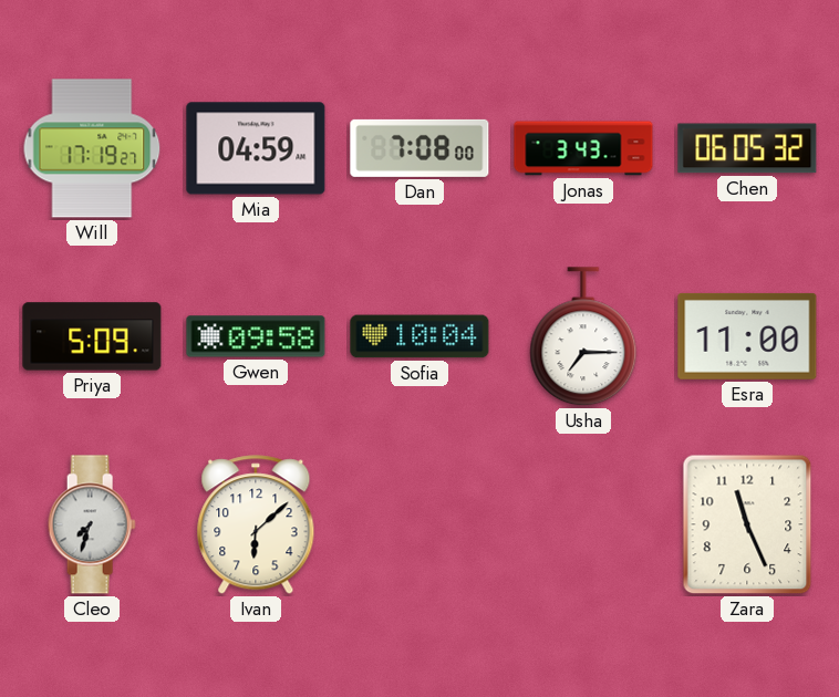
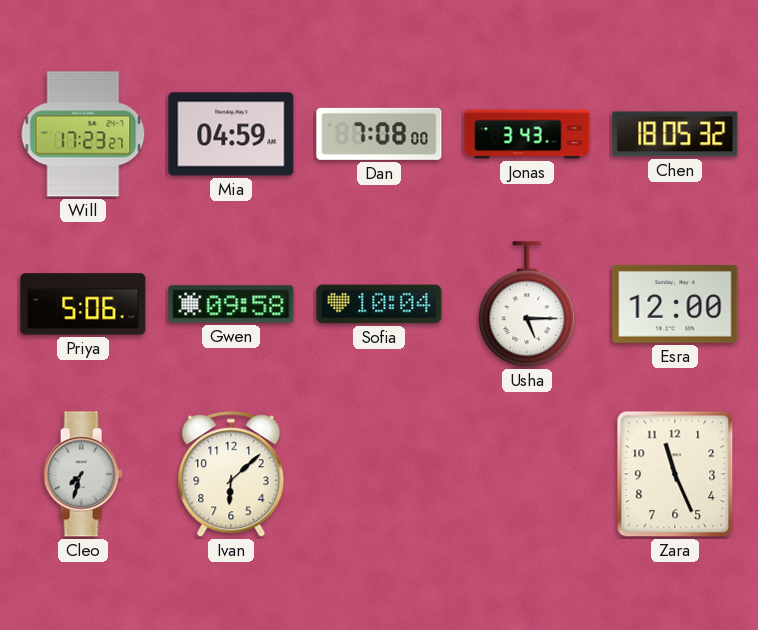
Will: 17:19 -> 17:23
Chen: 06:05 -> 18:05
Priya: 5:09 -> 5:06
Usha: 7:15 -> 5:15
Esra: 11:00 -> 12:00
